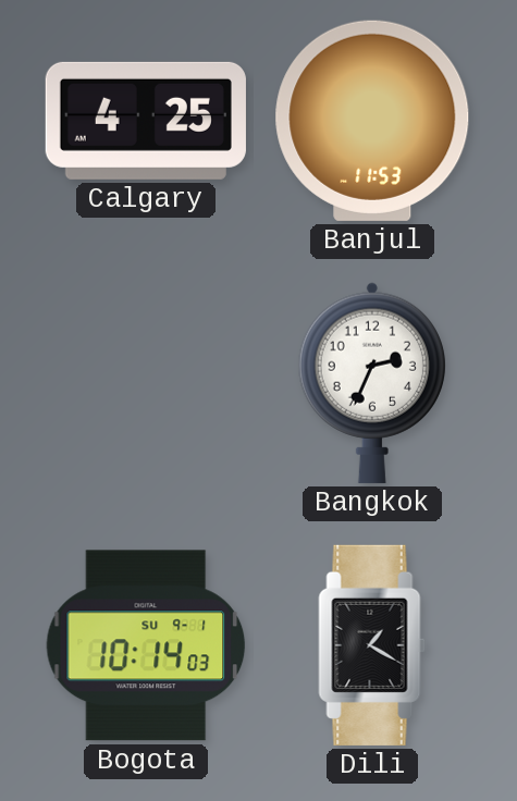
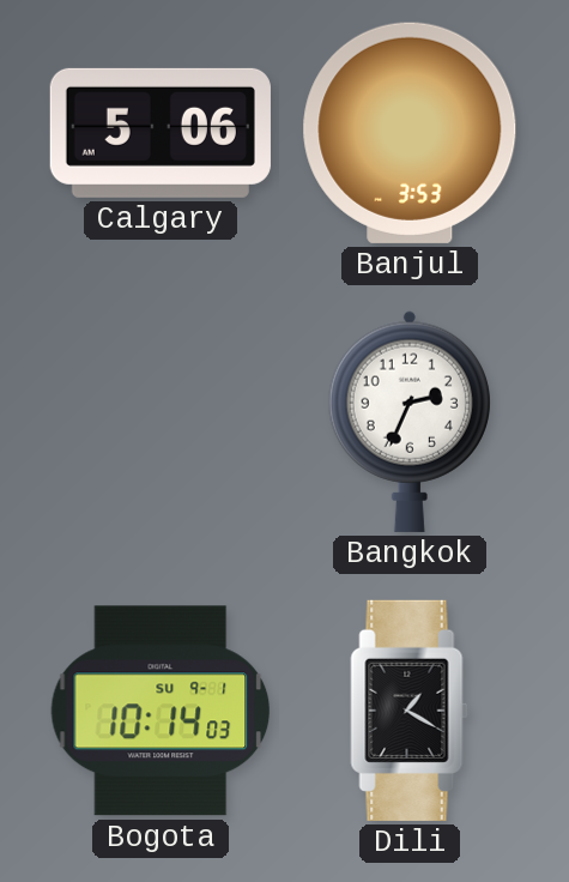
Calgary: 4:25 -> 5:06
Banjul: 11:53 -> 3:53
